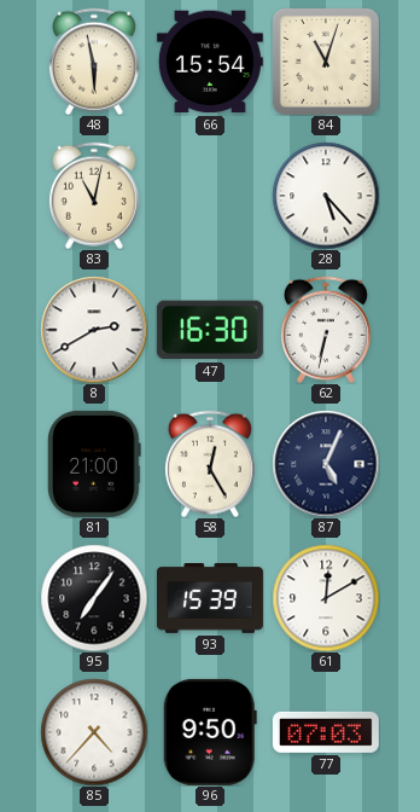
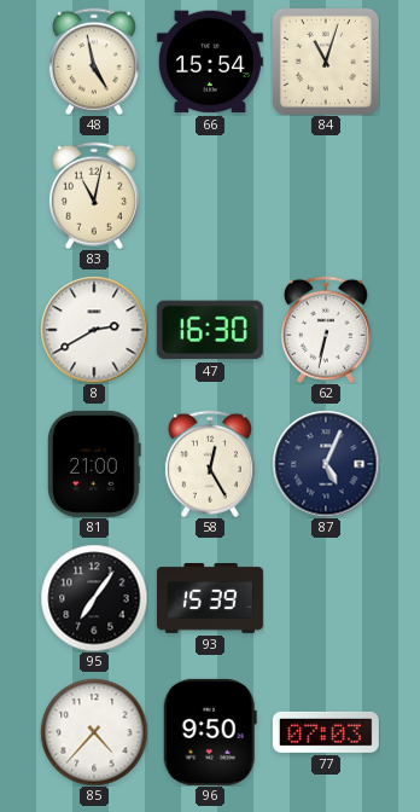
48: 5:58 -> 4:58
28: 5:23 -> none
61: 12:10 -> none
